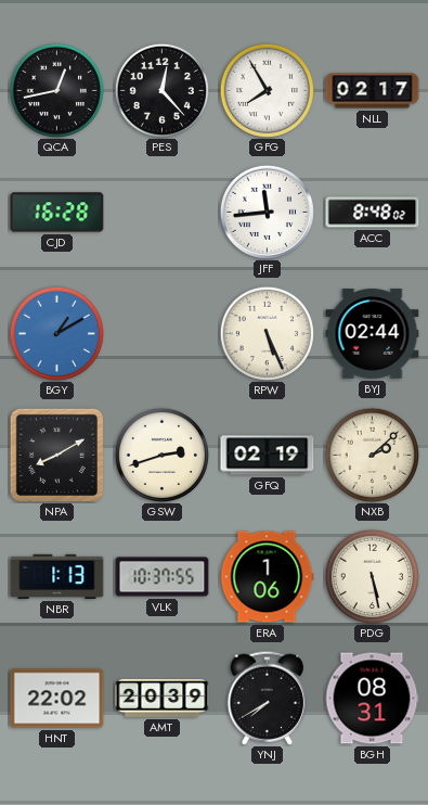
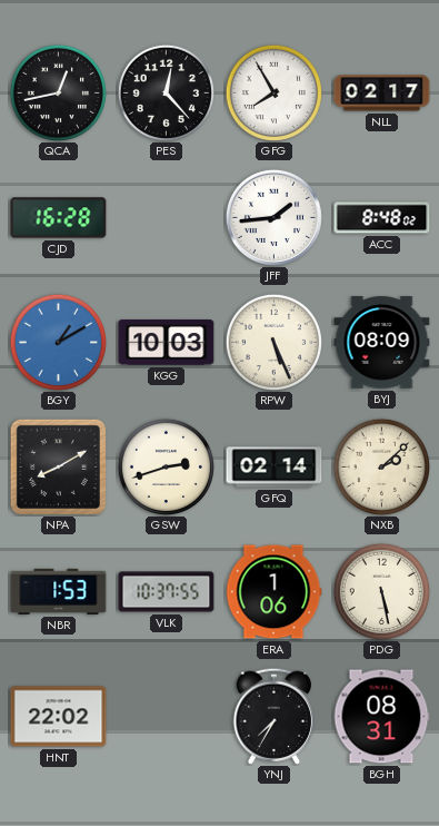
JFF: 11:44 -> 1:44
KGG: none -> 10:03
BYJ: 02:44 -> 08:09
GFQ: 02:19 -> 02:14
NBR: 1:13 -> 1:53
AMT: 20:39 -> none
YNJ: 7:40 -> 7:35
